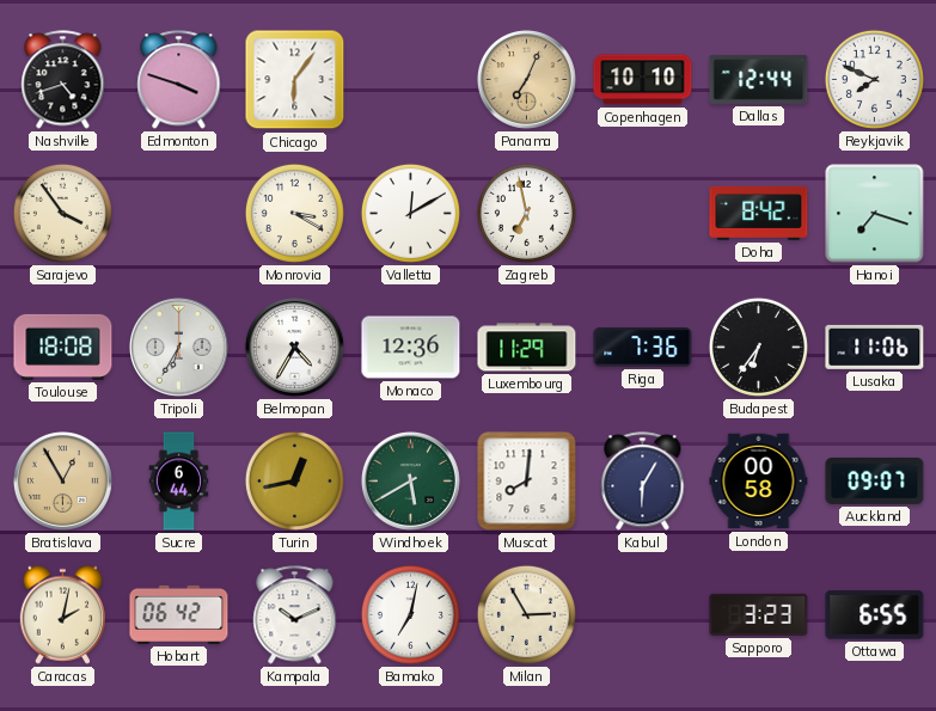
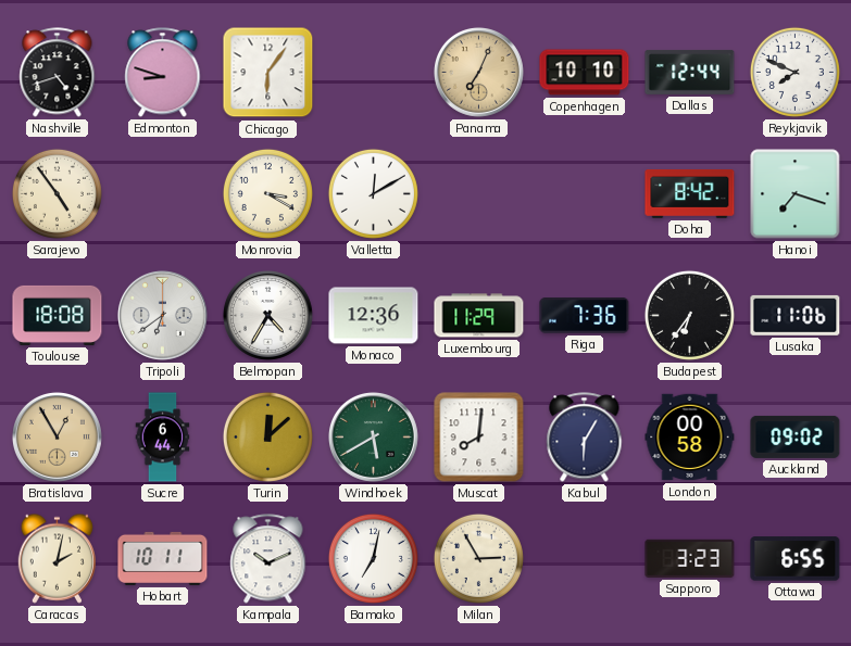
Edmonton: 3:48 -> 8:48
Sarajevo: 3:54 -> 4:54
Zagreb: 6:58 -> none
Tripoli: 6:35 -> 6:39
Turin: 12:43 -> 12:08
Auckland: 09:07 -> 09:02
Hobart: 06:42 -> 10:11
